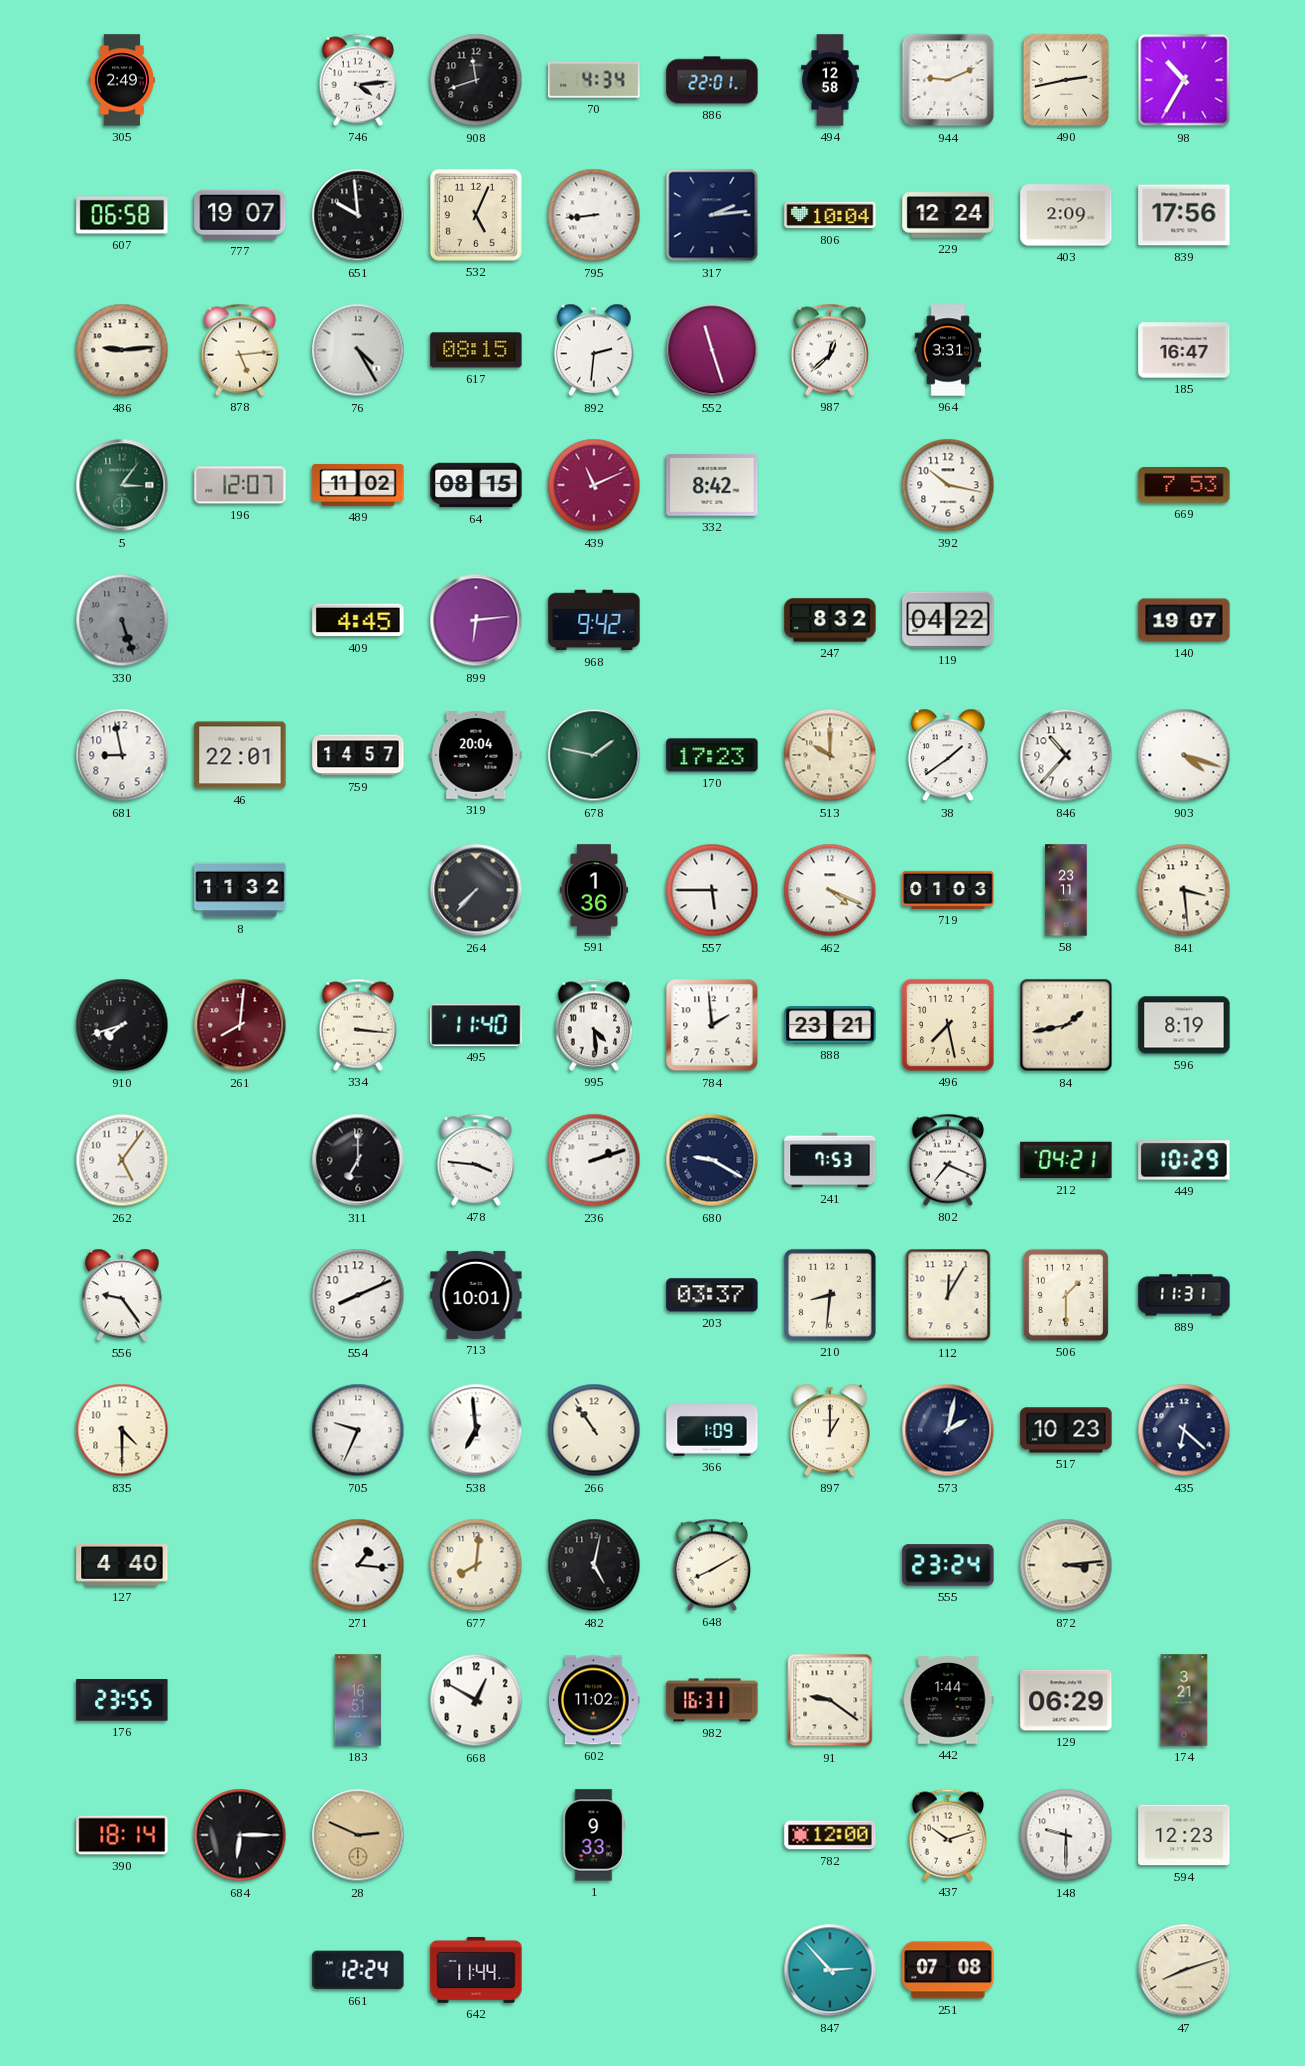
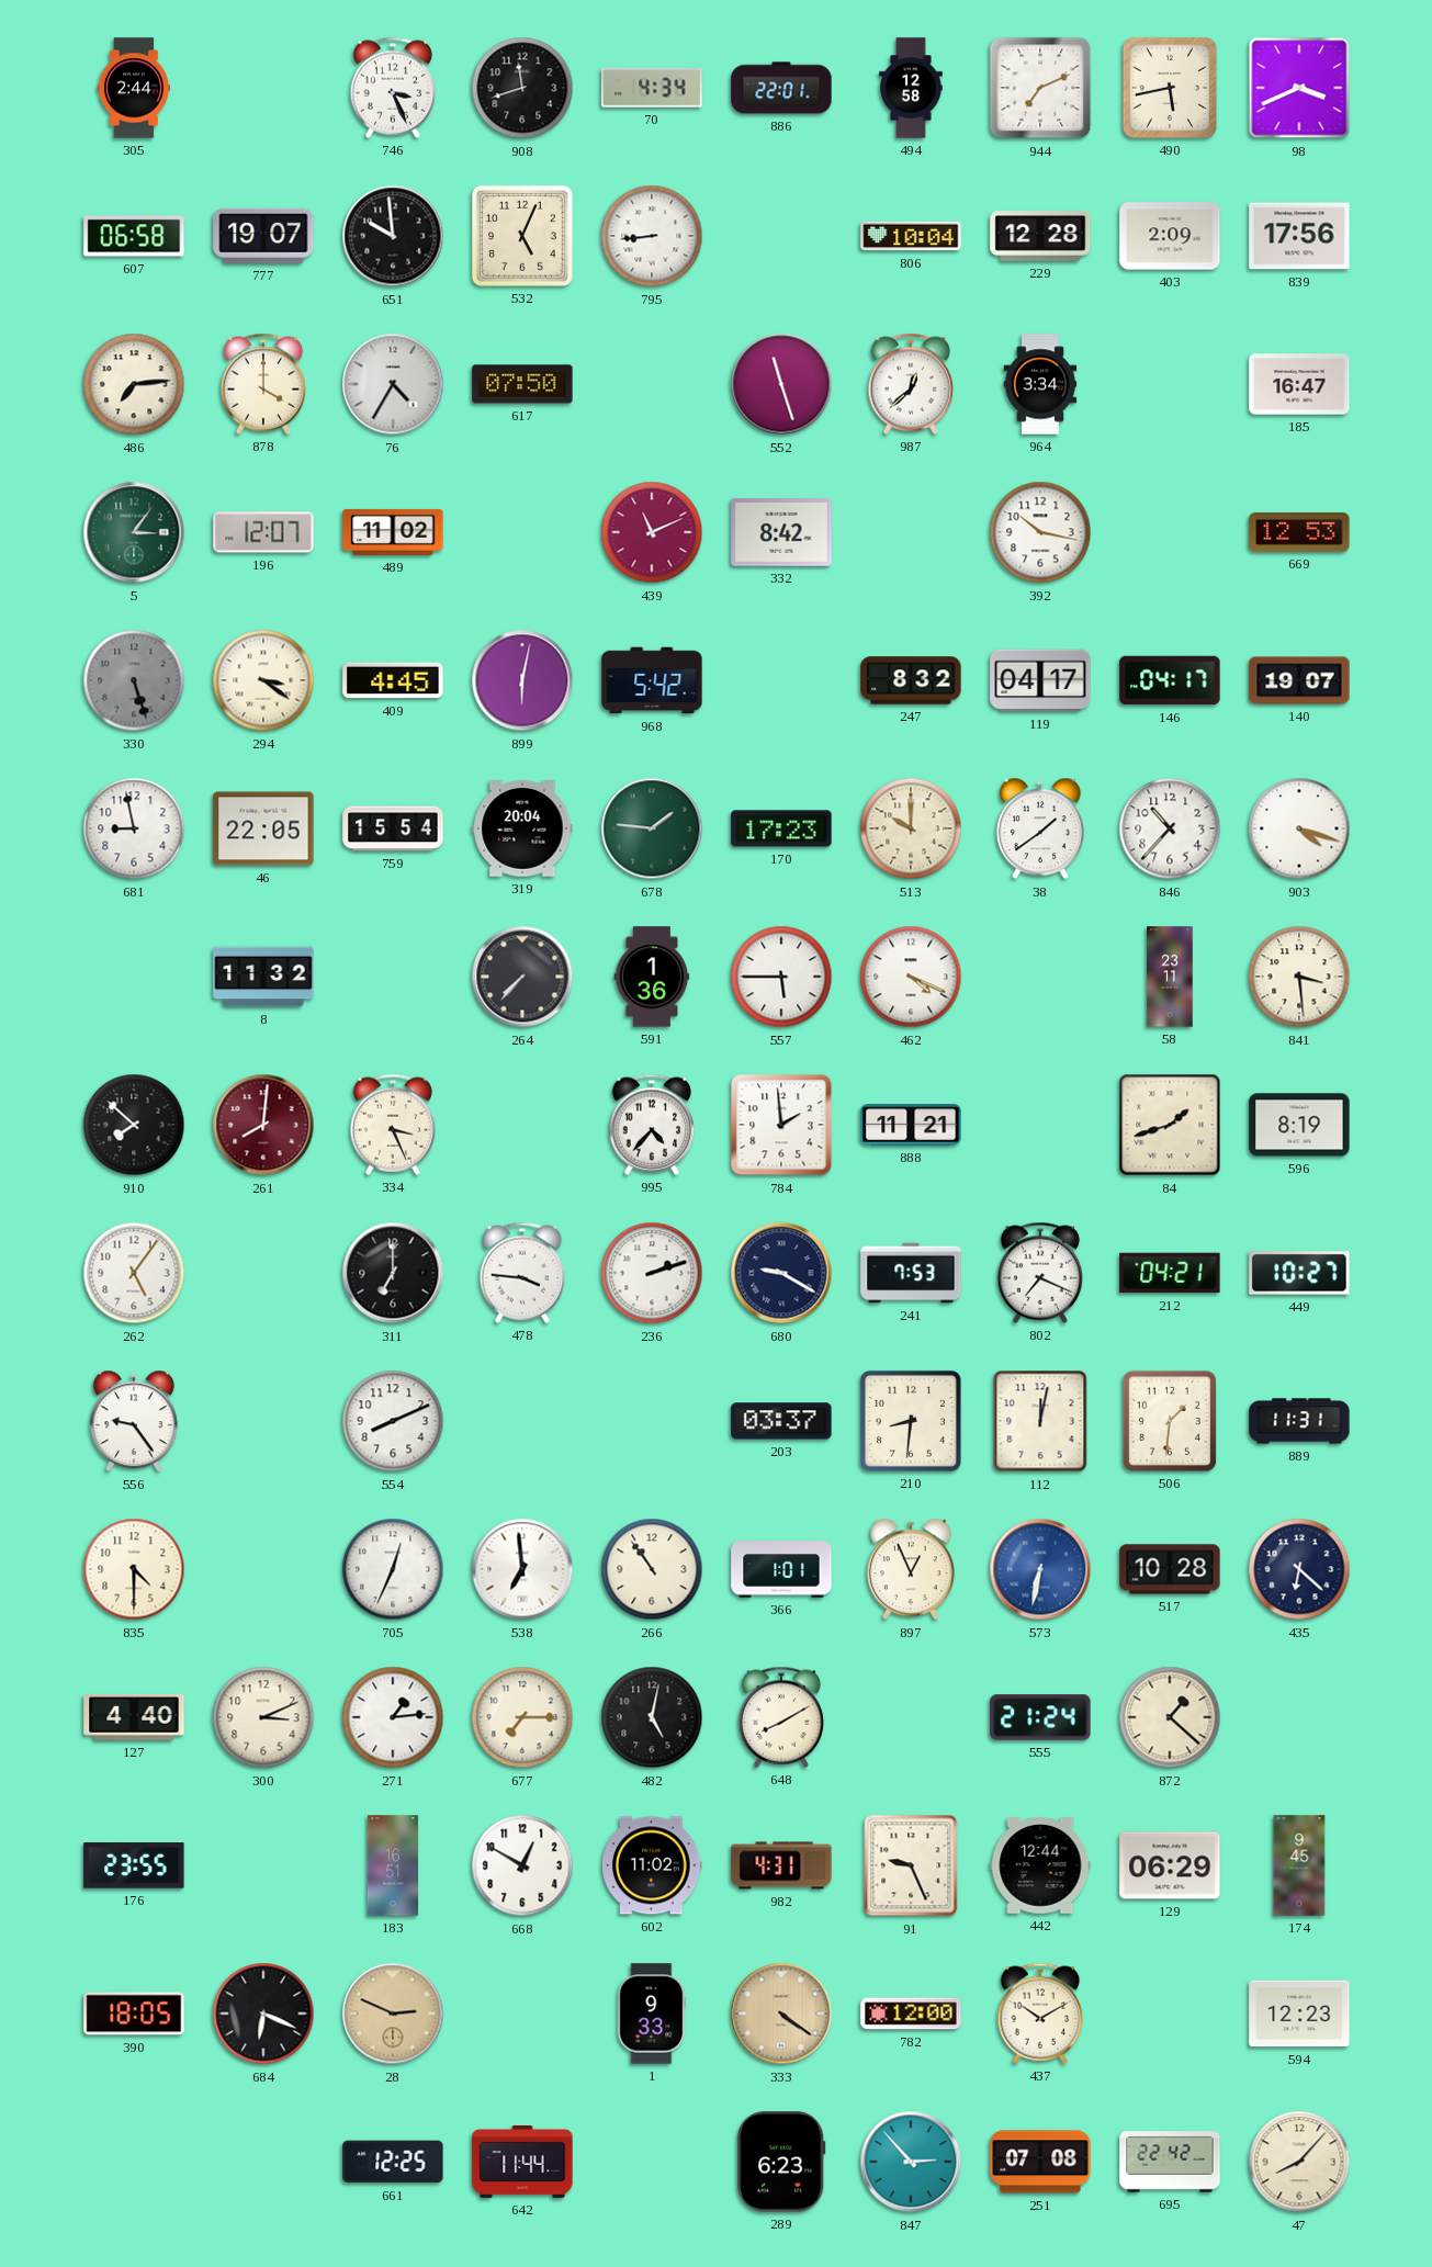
305: 2:49 -> 2:44
746: 4:14 -> 3:26
944: 9:11 -> 7:11
490: 2:43 -> 5:43
98: 10:35 -> 3:41
317: 2:14 -> none
229: 12:24 -> 12:28
486: 9:14 -> 7:14
878: 5:14 -> 4:00
76: 4:25 -> 4:35
617: 08:15 -> 07:50
892: 2:31 -> none
964: 3:31 -> 3:34
64: 08:15 -> none
669: 7:53 -> 12:53
294: none -> 3:21
899: 6:14 -> 6:02
968: 9:42 -> 5:42
119: 04:22 -> 04:17
146: none -> 04:17
46: 22:01 -> 22:05
759: 14:57 -> 15:54
678: 1:47 -> 1:46
719: 01:03 -> none
910: 7:42 -> 7:52
334: 3:16 -> 3:26
495: 11:40 -> none
995: 4:29 -> 4:37
888: 23:21 -> 11:21
496: 7:28 -> none
84: 1:43 -> 1:42
449: 10:29 -> 10:27
713: 10:01 -> none
112: 12:05 -> 12:02
506: 1:30 -> 1:31
705: 9:34 -> 12:34
366: 1:09 -> 1:01
897: 1:00 -> 12:56
573: 2:02 -> 6:32
573 dial: navy -> blue
517: 10:23 -> 10:28
300: none -> 3:11
271: 1:16 -> 1:14
677: 8:01 -> 7:15
555: 23:24 -> 21:24
872: 3:14 -> 1:22
982: 16:31 -> 4:31
91: 9:21 -> 9:26
442: 1:44 -> 12:44
174: 3:21 -> 9:45
390: 18:14 -> 18:05
684: 6:15 -> 6:19
333: none -> 4:21
437: 10:12 -> 10:10
148: 9:30 -> none
661: 12:24 -> 12:25
289: none -> 6:23
695: none -> 22:42
47: 8:12 -> 8:07
